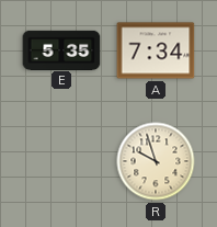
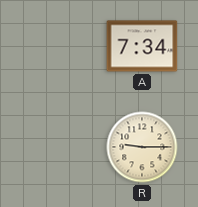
E: 5:35 -> none
R: 9:57 -> 9:15
